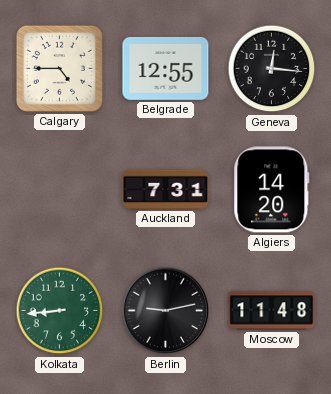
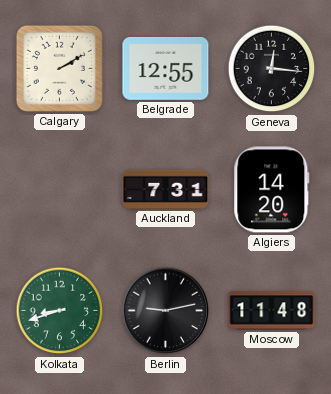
Calgary: 4:45 -> 2:10
Kolkata: 8:44 -> 8:42
